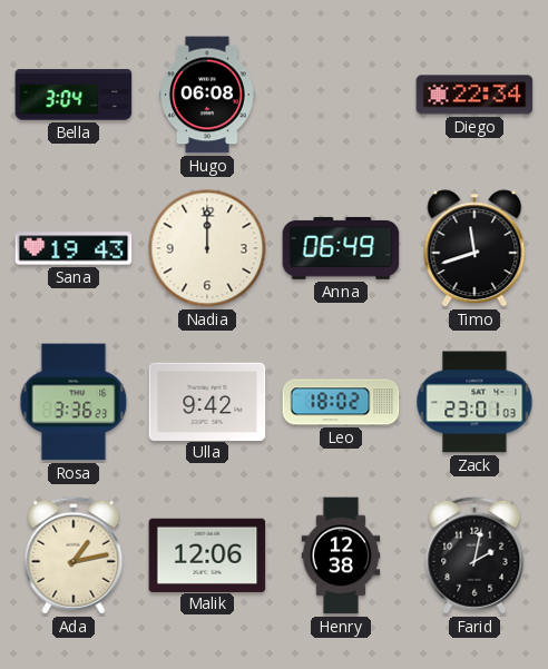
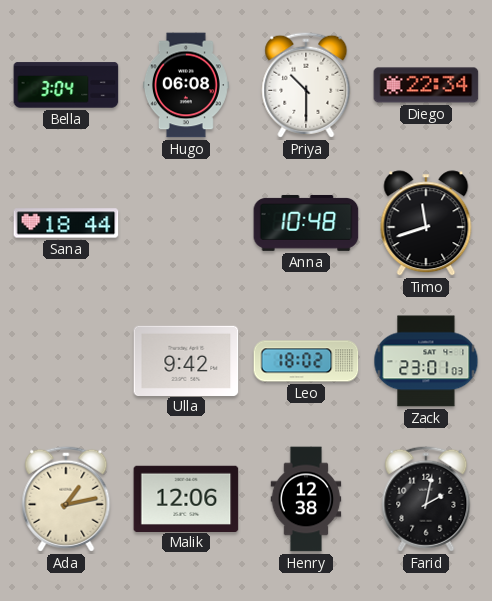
Priya: none -> 10:30
Sana: 19:43 -> 18:44
Nadia: 12:00 -> none
Anna: 06:49 -> 10:48
Rosa: 3:36 -> none
